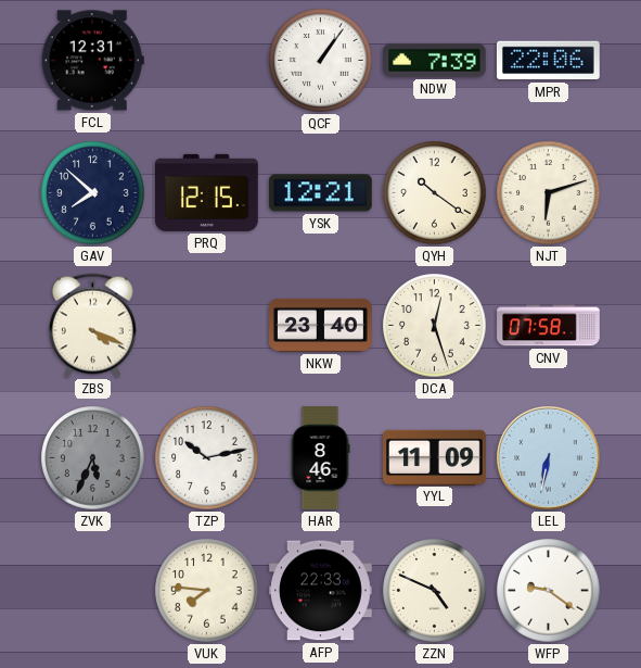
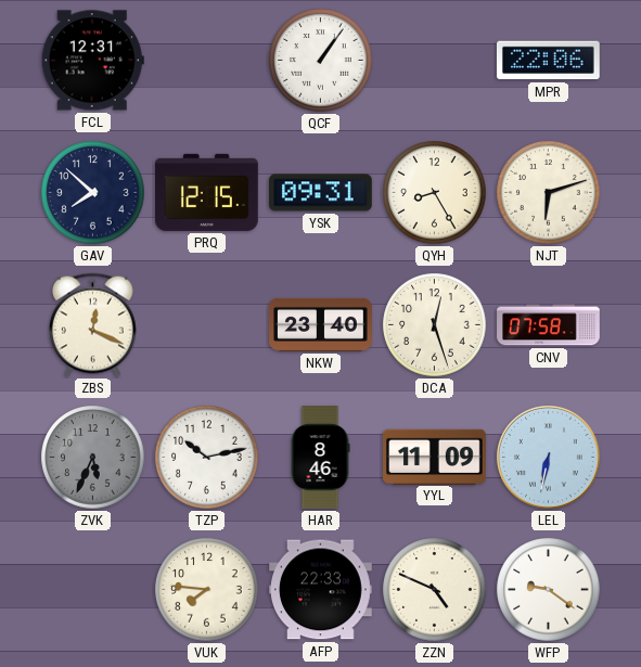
NDW: 7:39 -> none
YSK: 12:21 -> 09:31
QYH: 10:21 -> 8:25
ZBS: 4:19 -> 12:19
